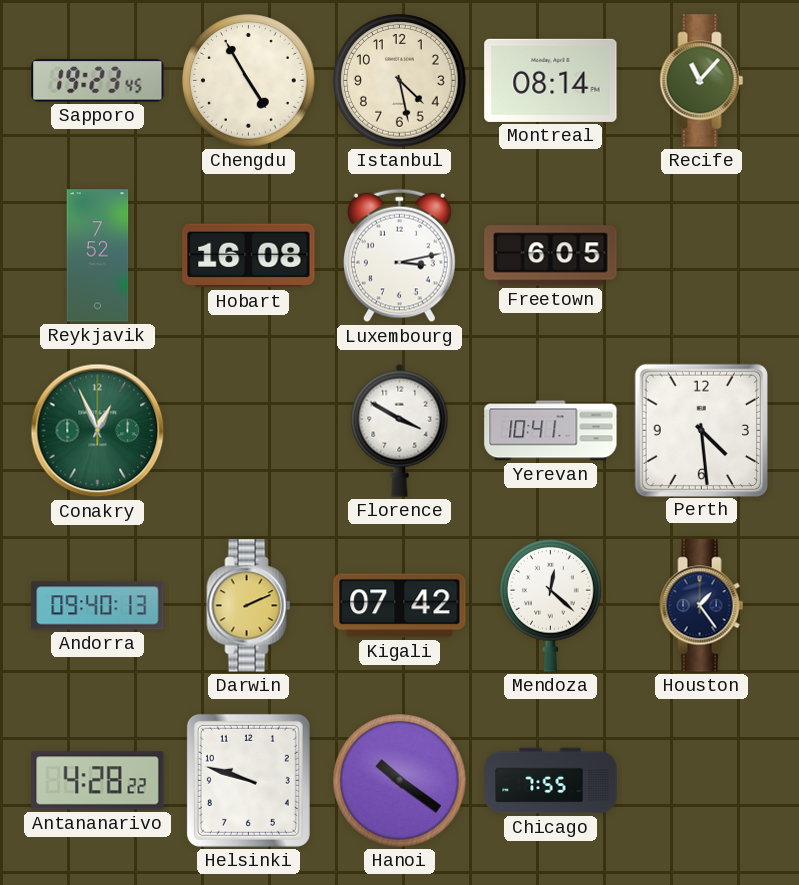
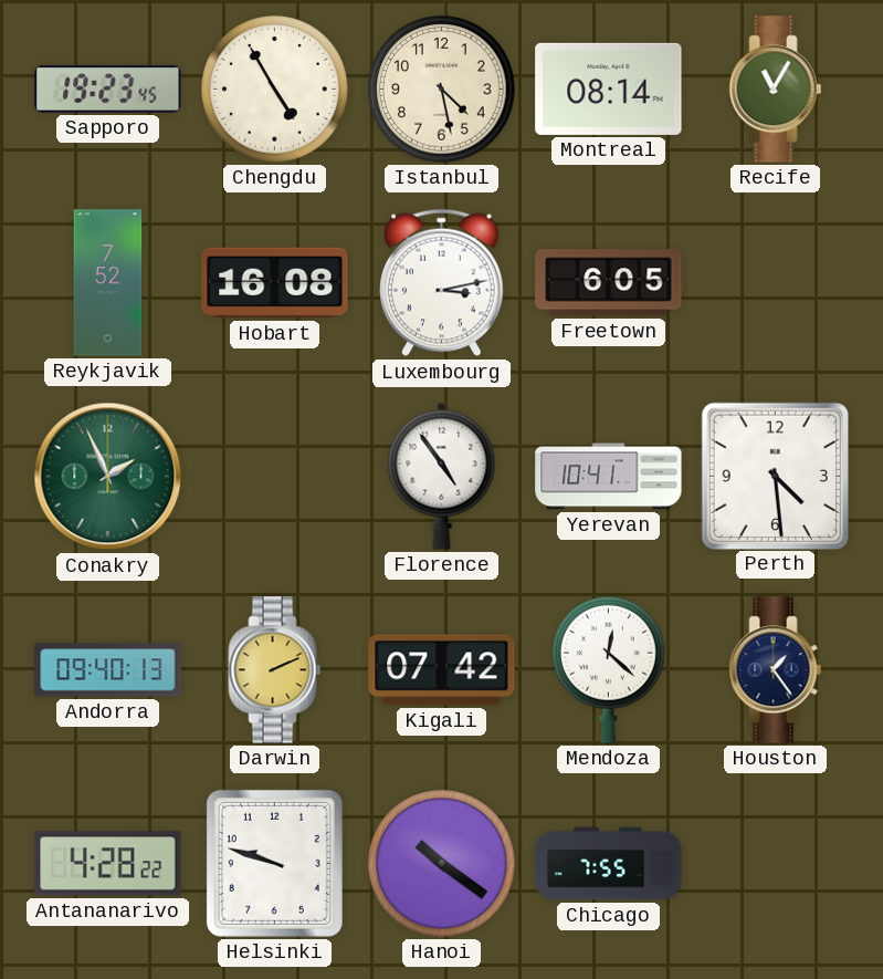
Recife: 11:07 -> 11:05
Conakry: 12:56 -> 1:56
Florence: 3:50 -> 4:54
